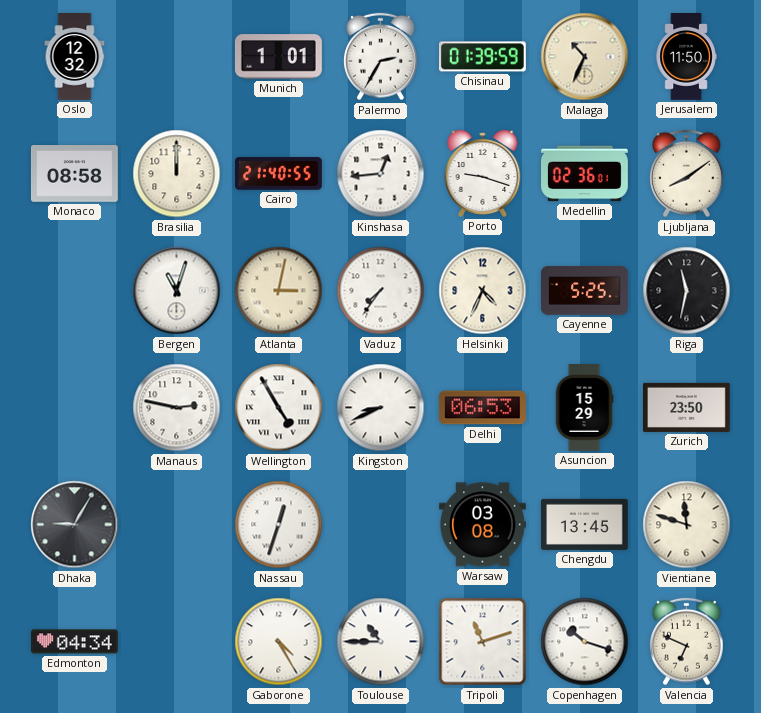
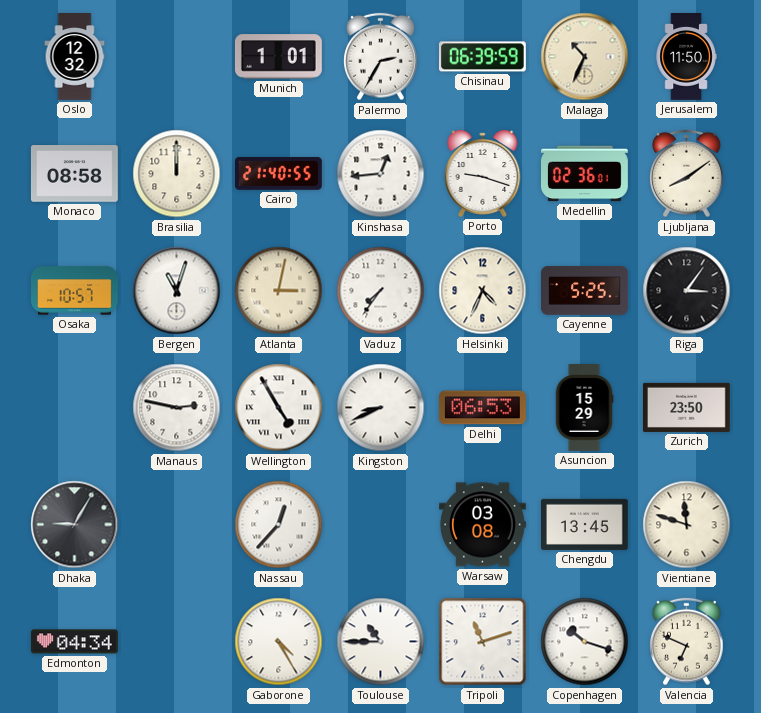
Chisinau: 01:39 -> 06:39
Osaka: none -> 10:57
Riga: 11:32 -> 3:06
Nassau: 12:33 -> 12:37
